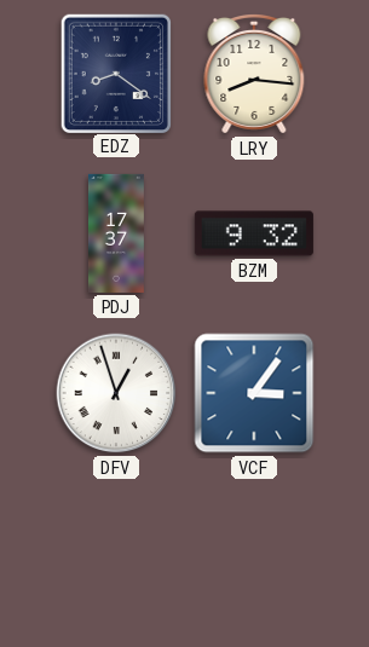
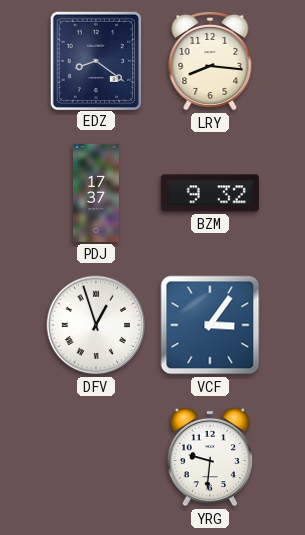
YRG: none -> 9:31
